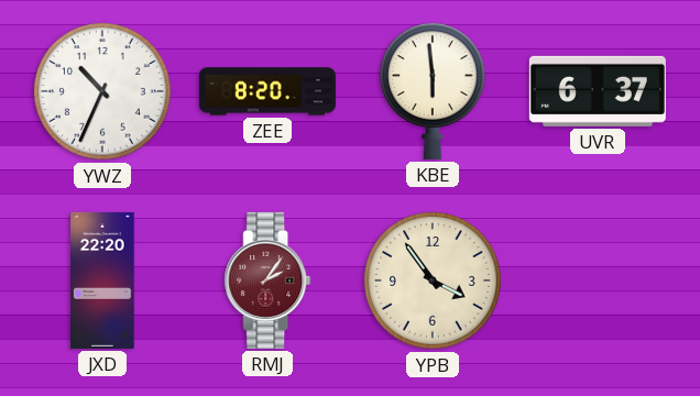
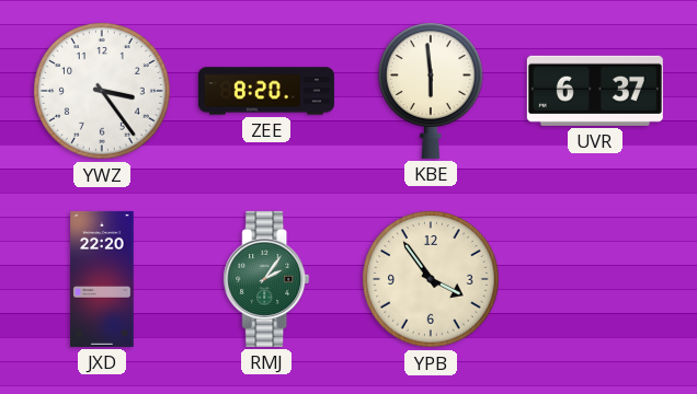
YWZ: 10:34 -> 3:24
RMJ dial: burgundy -> green
